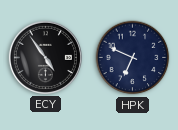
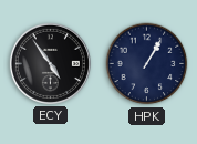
HPK: 6:49 -> 1:05
